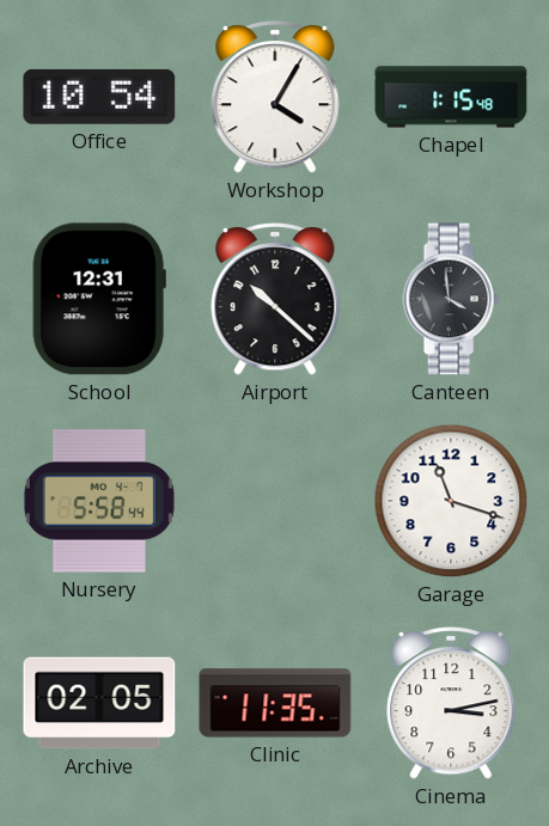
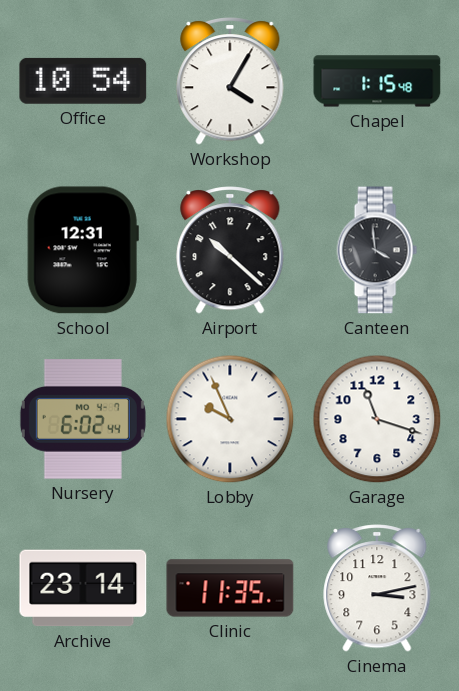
Nursery: 5:58 -> 6:02
Lobby: none -> 9:56
Archive: 02:05 -> 23:14
